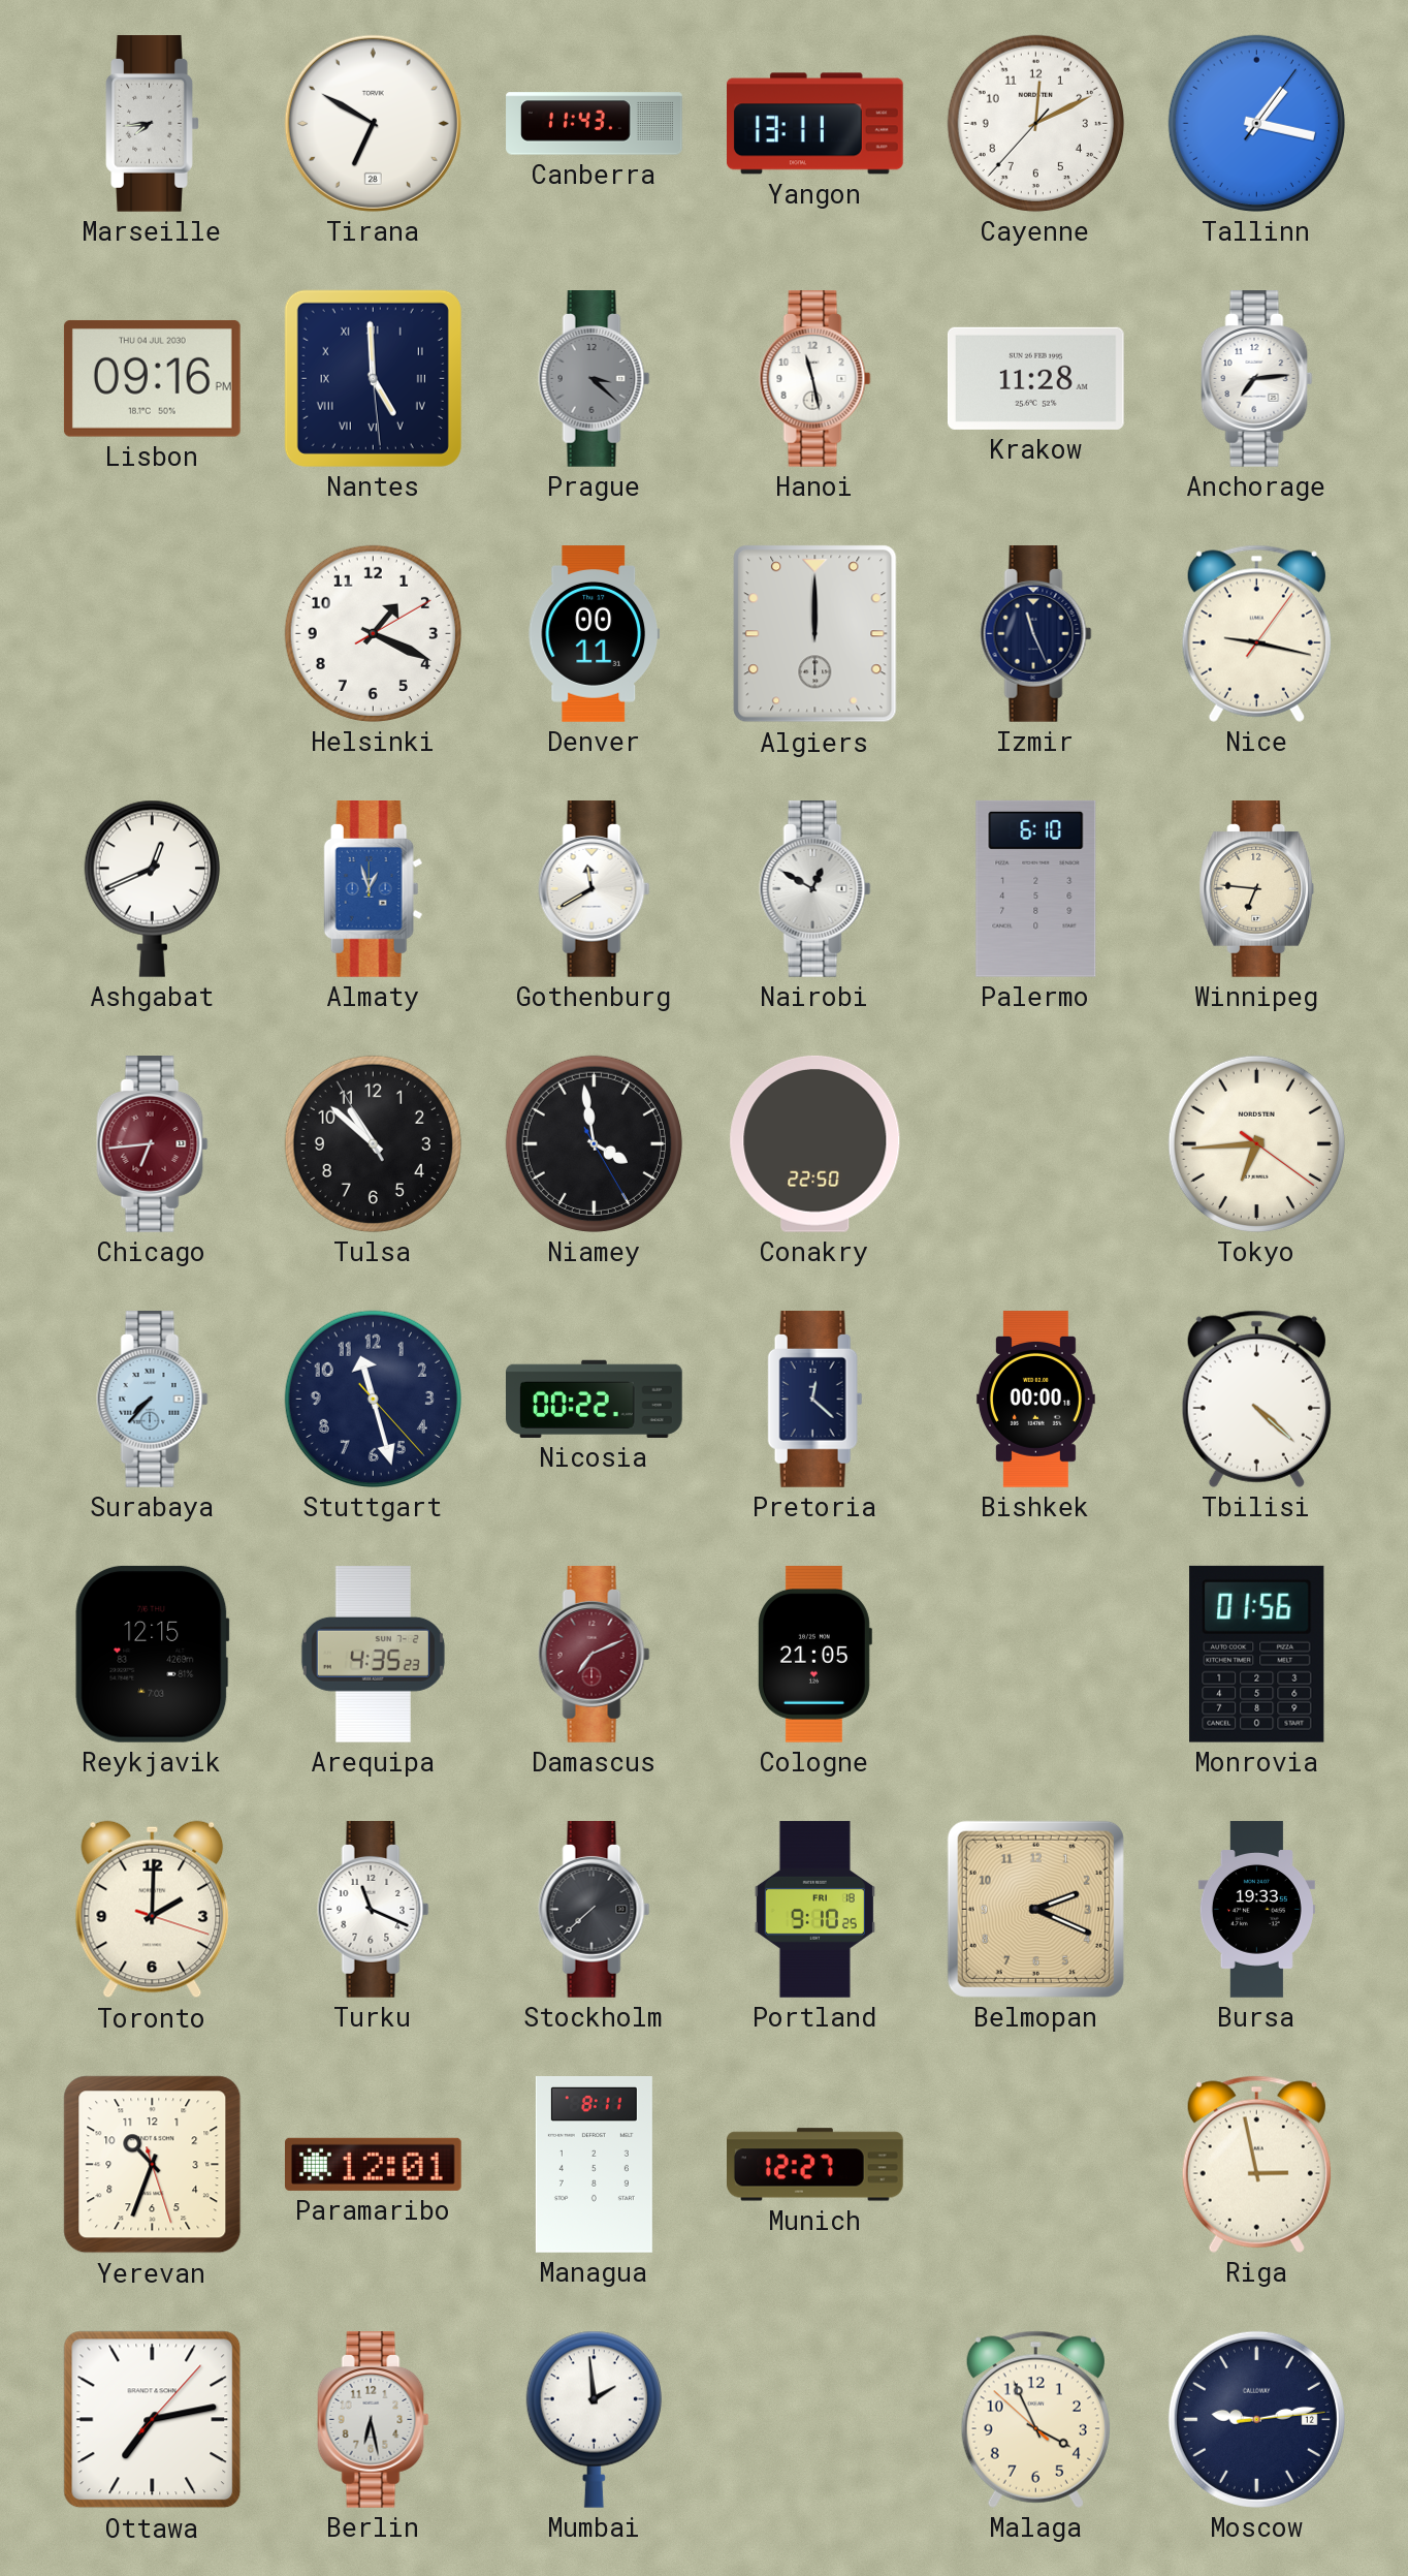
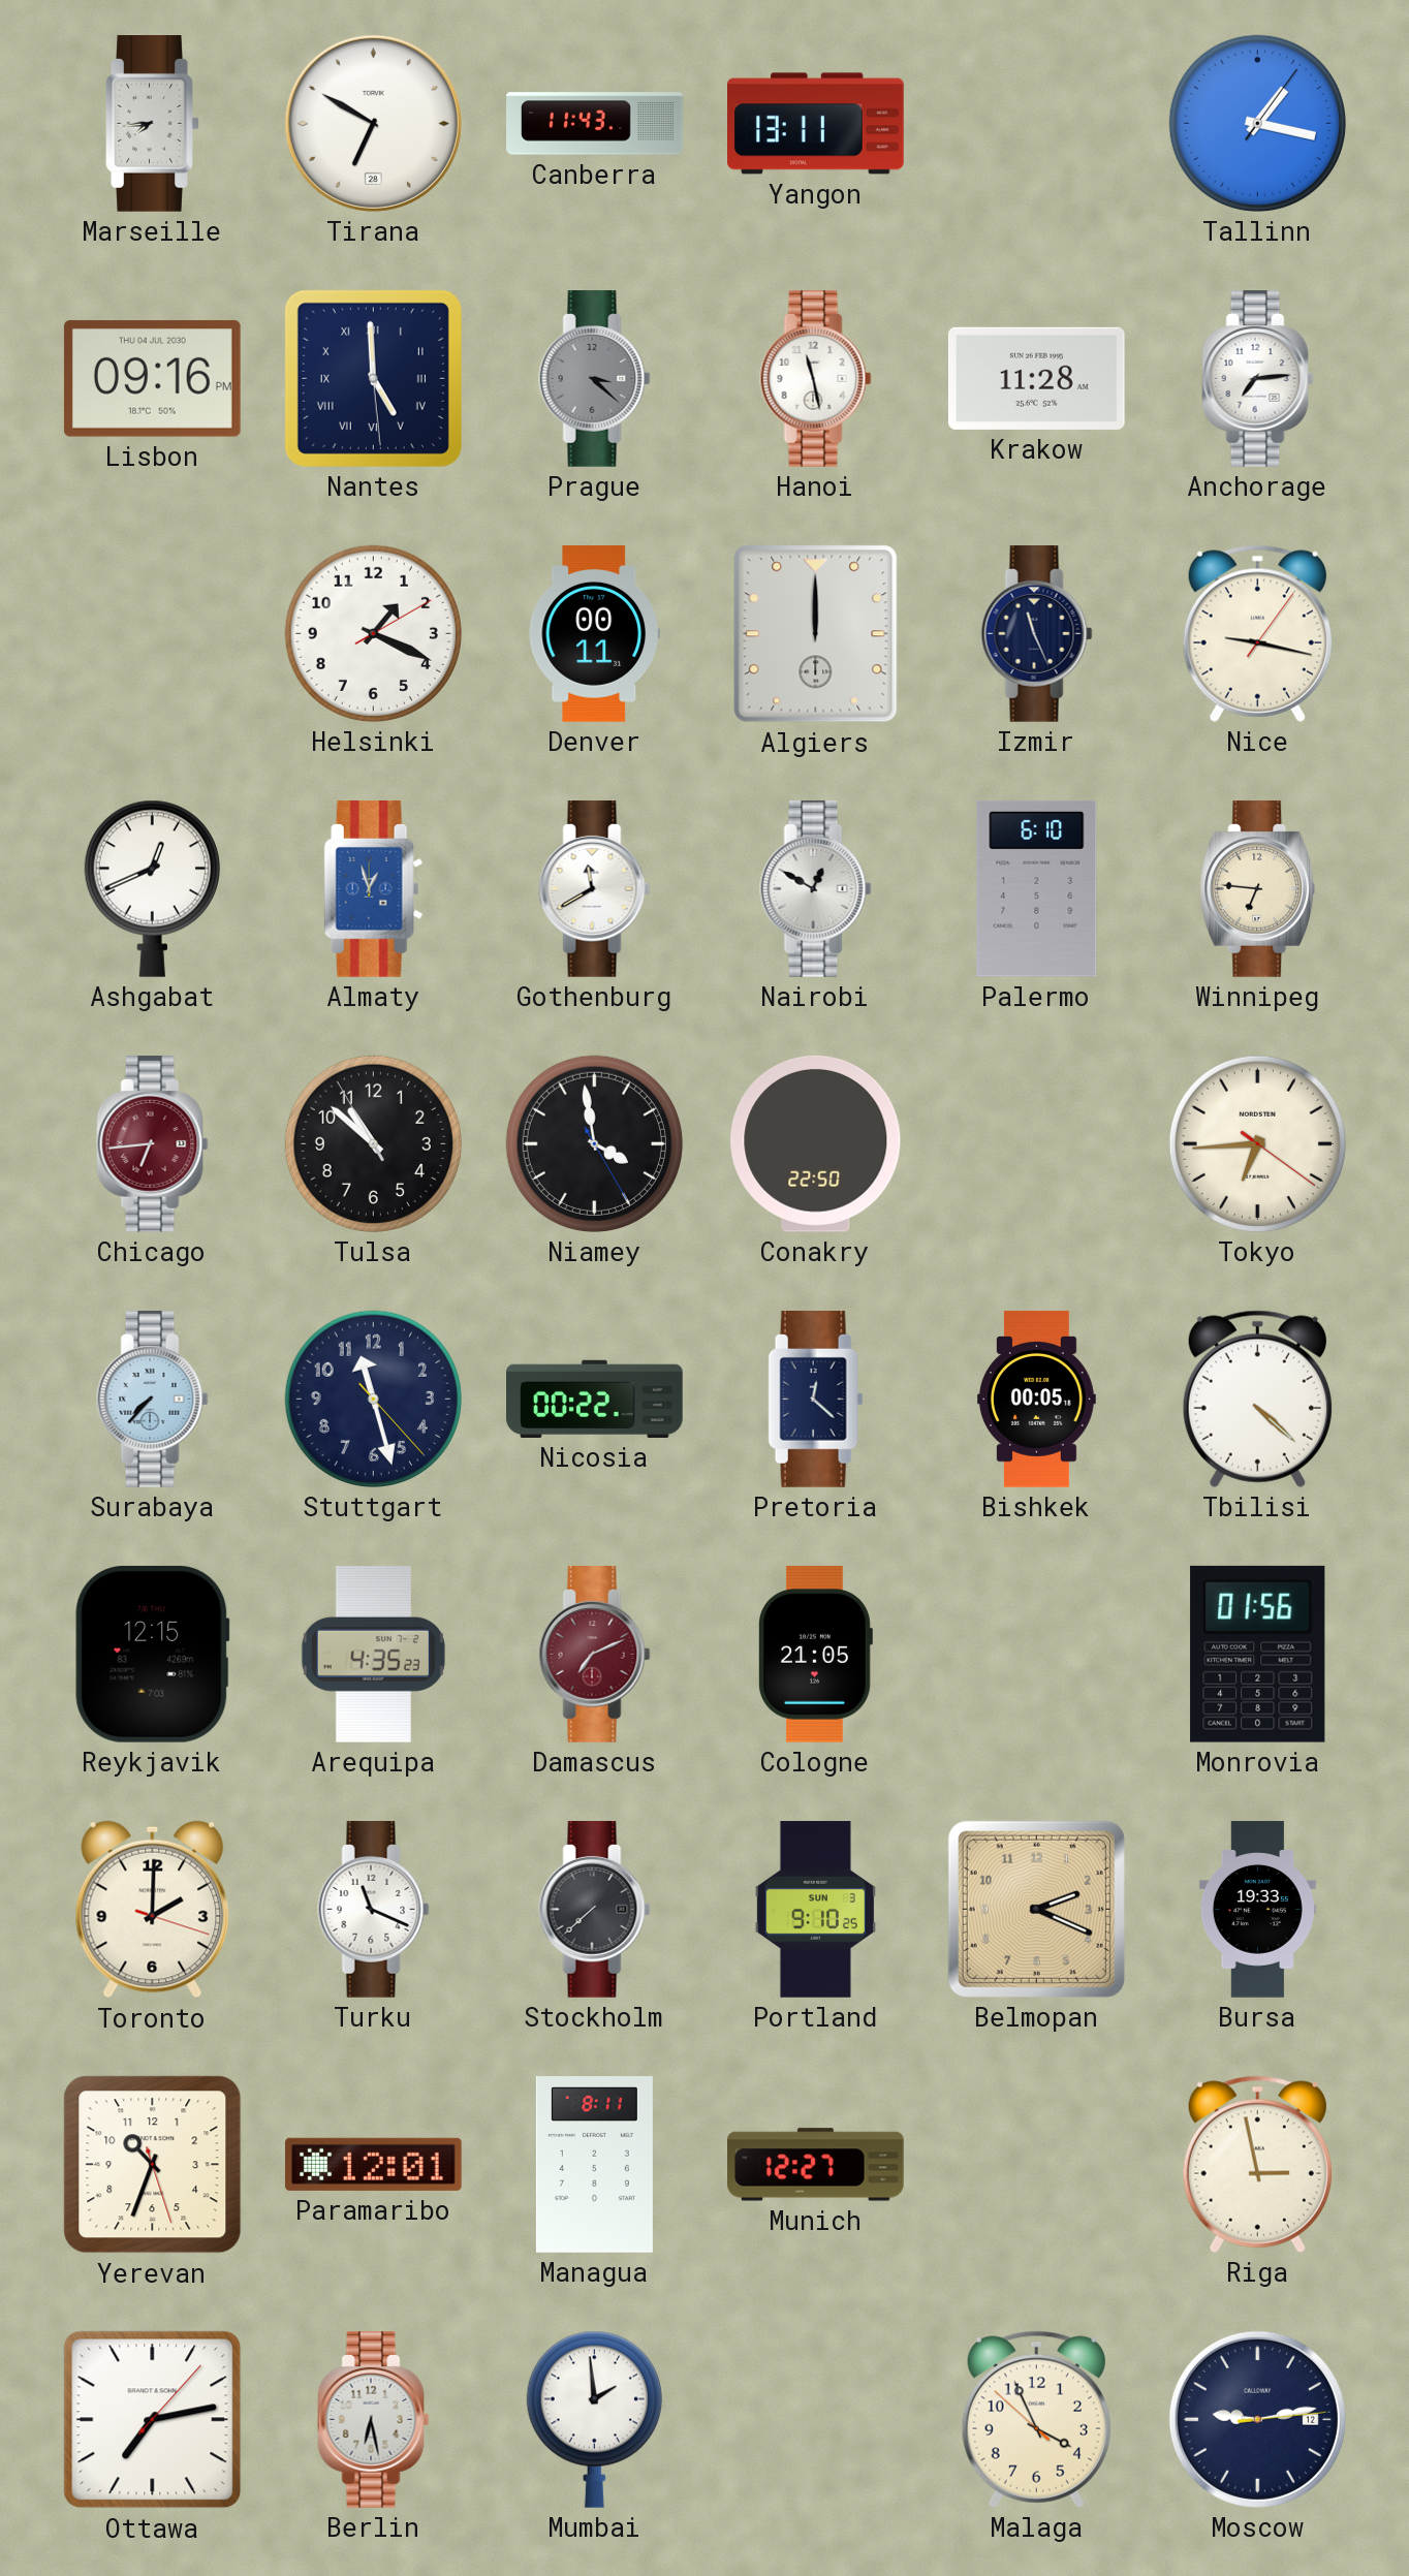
Cayenne: 12:10 -> none
Bishkek: 00:00 -> 00:05
Portland date: FRI 18 -> SUN 3
